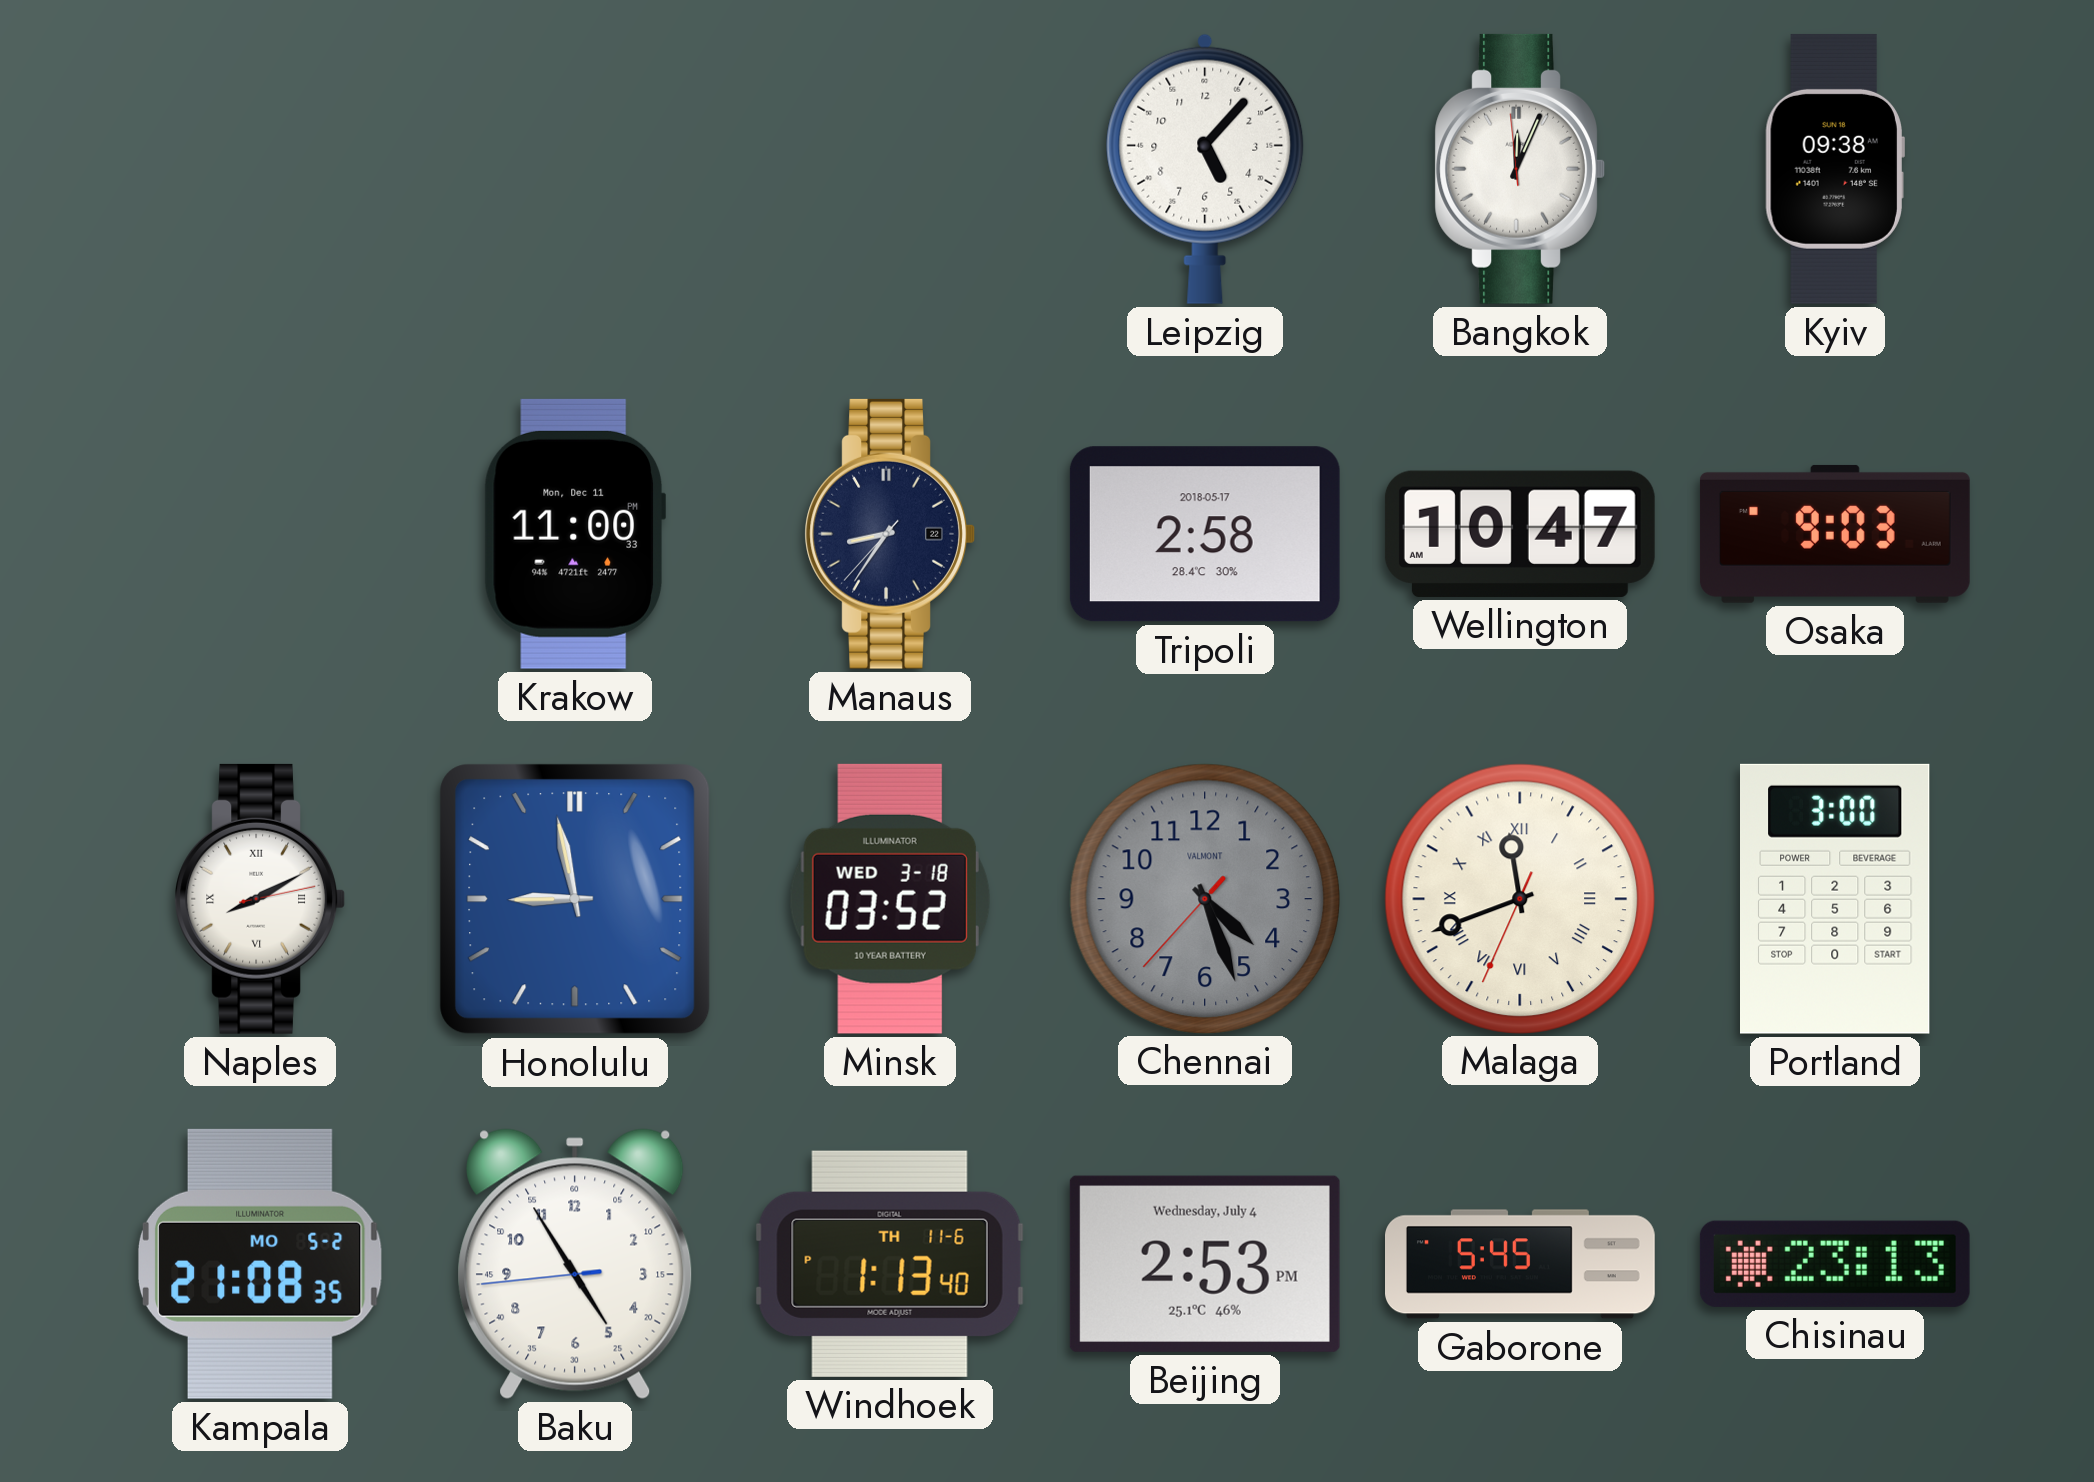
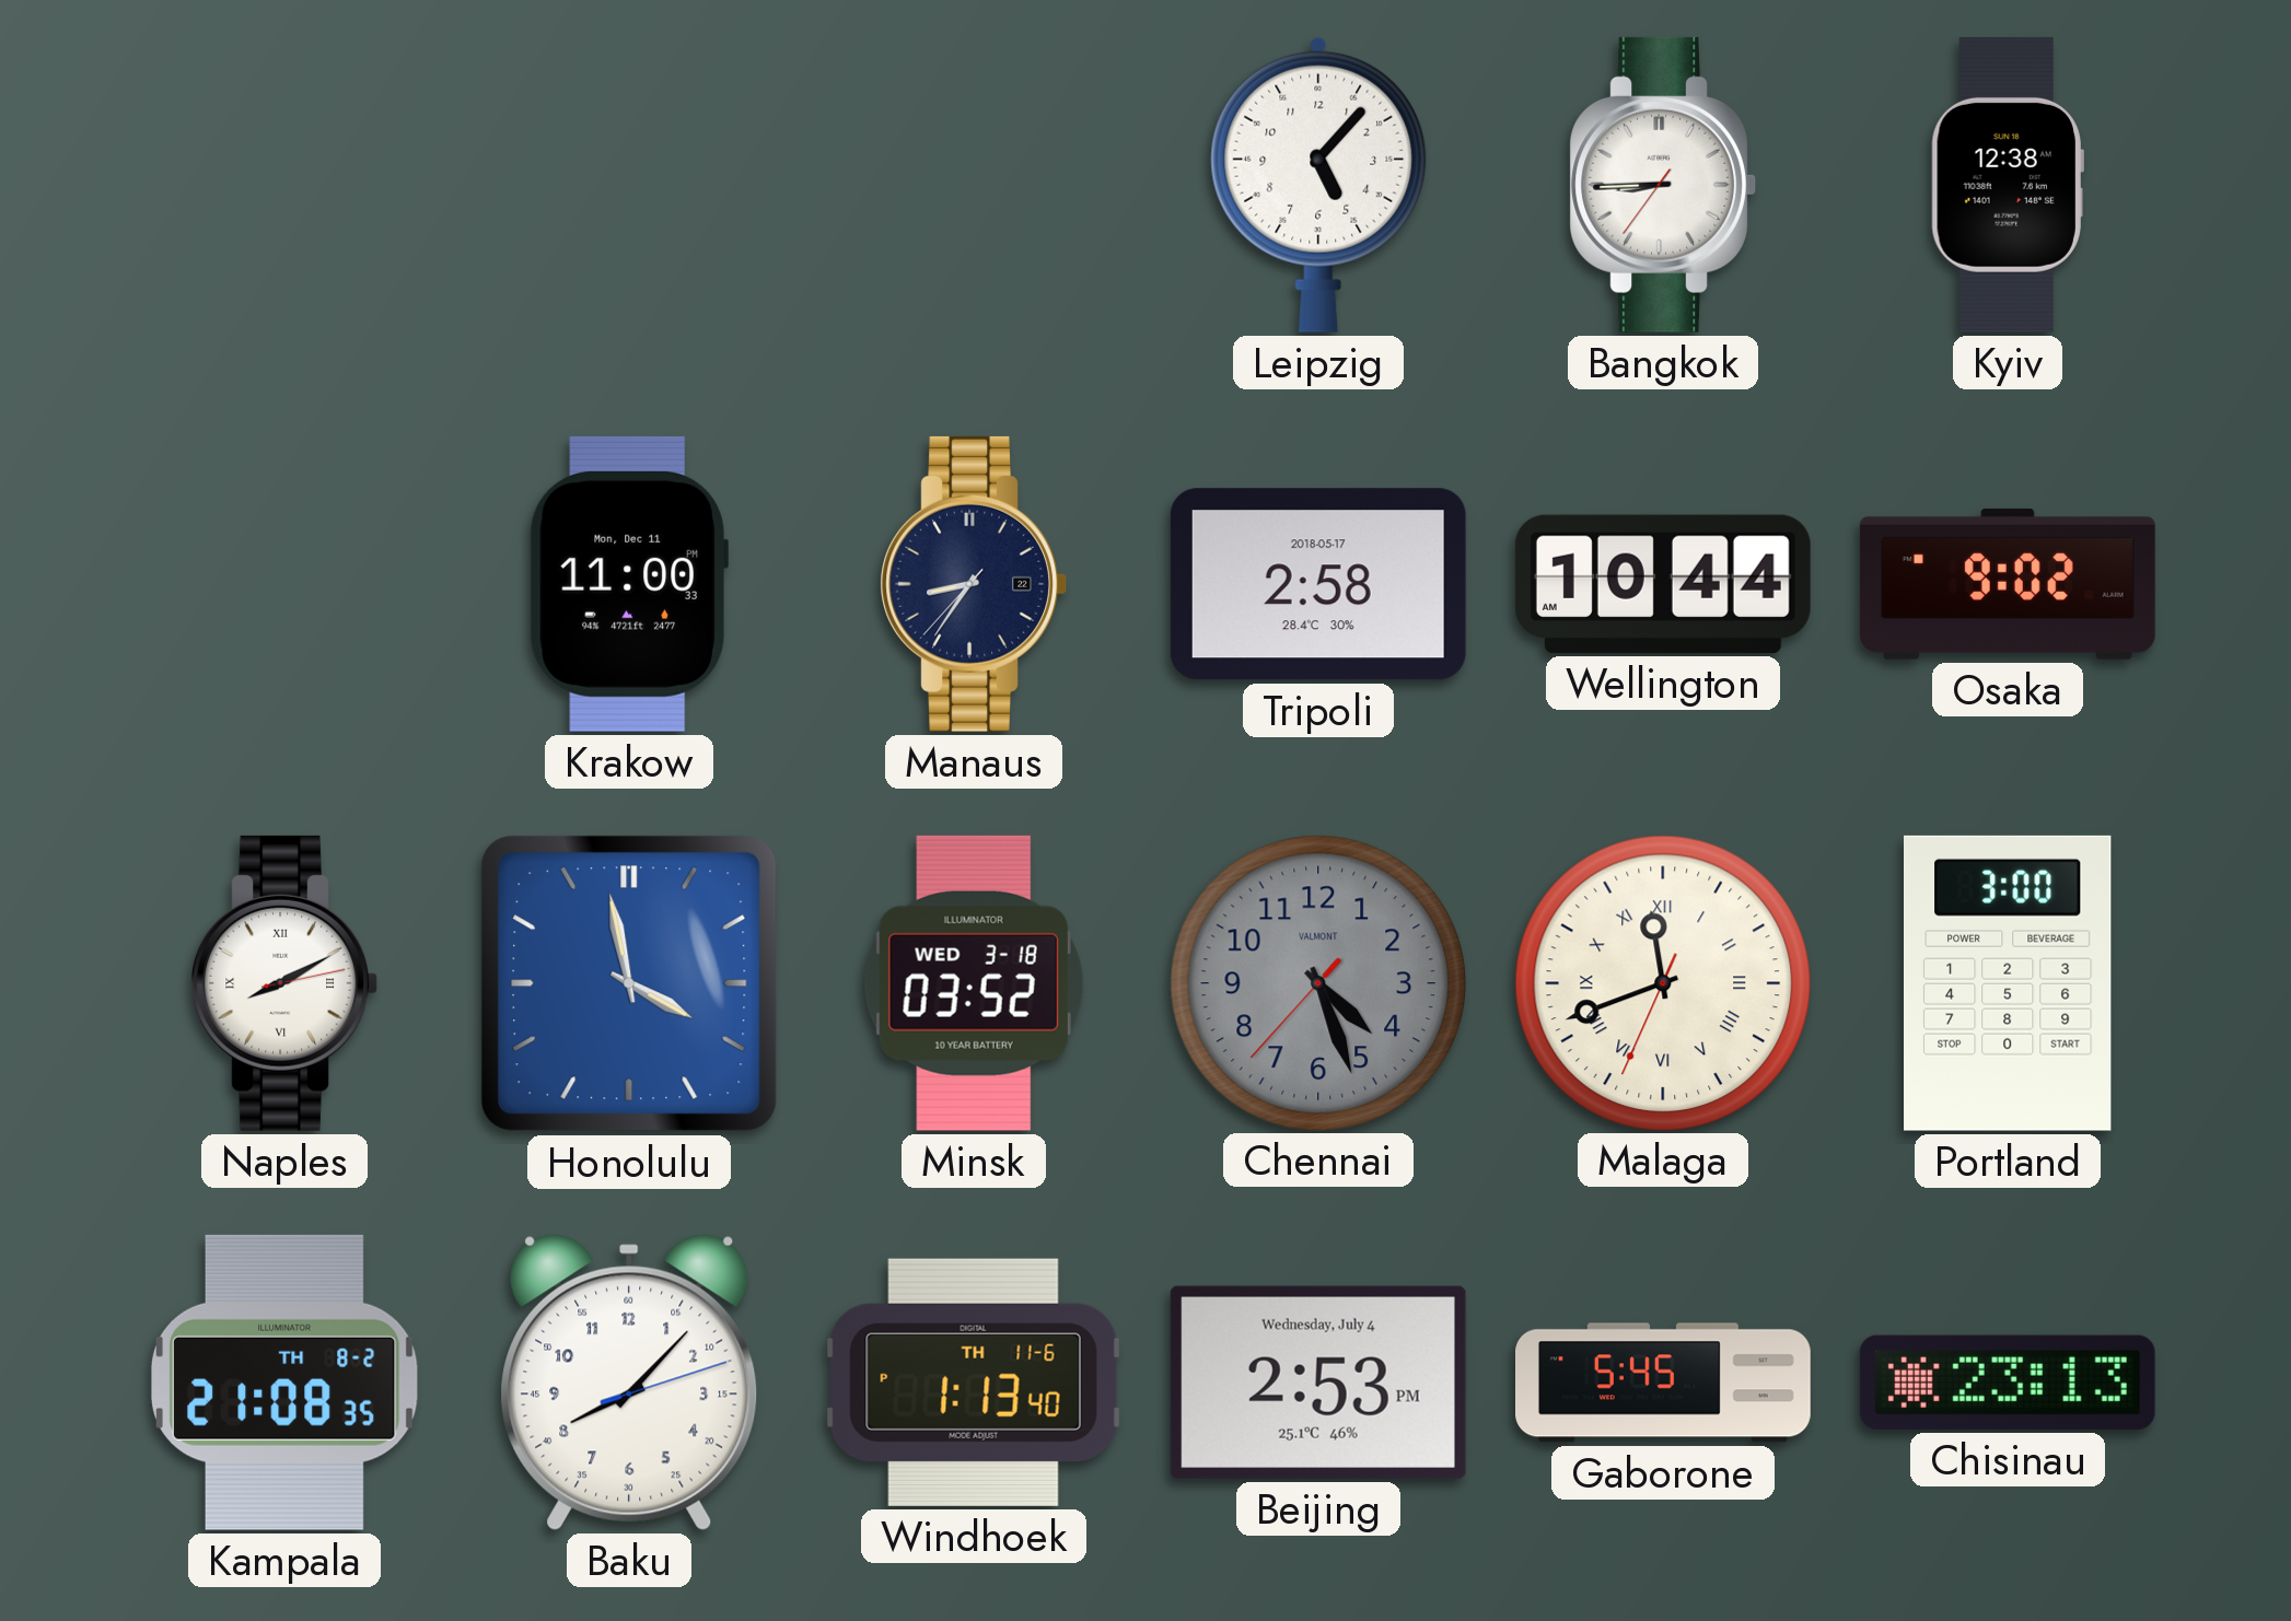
Bangkok: 12:03 -> 8:44
Kyiv: 09:38 -> 12:38
Wellington: 10:47 -> 10:44
Osaka: 9:03 -> 9:02
Honolulu: 8:58 -> 3:58
Kampala date: MO 5-2 -> TH 8-2
Baku: 4:54 -> 8:07
